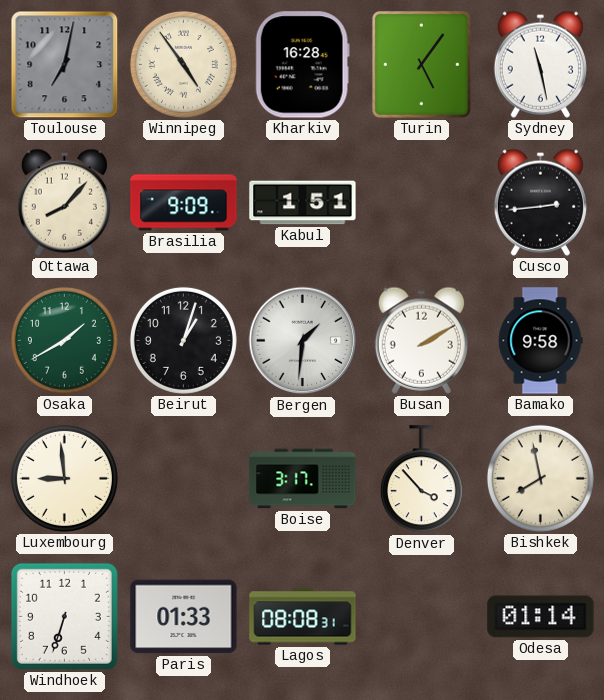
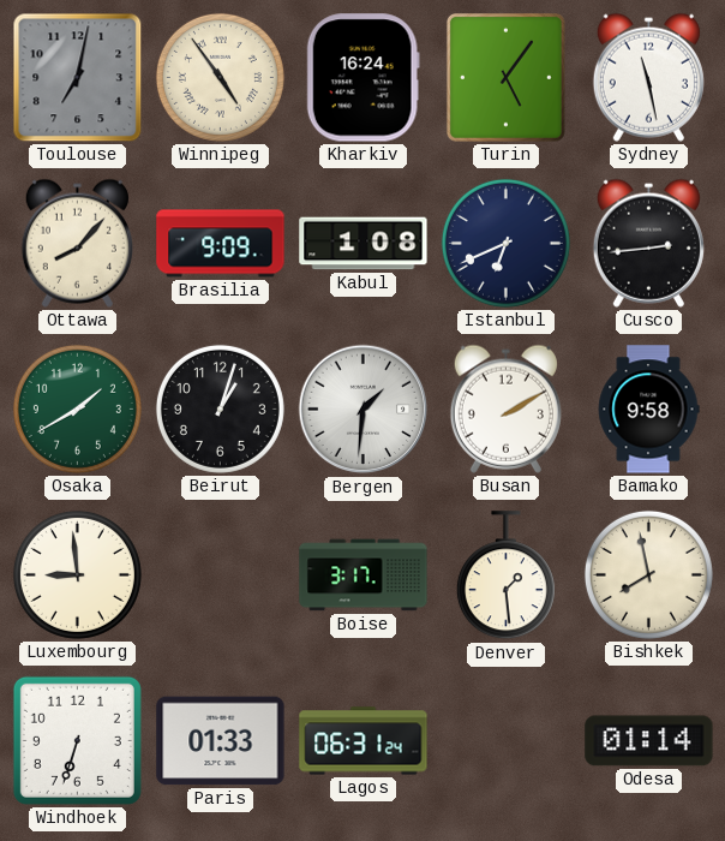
Kharkiv: 16:28 -> 16:24
Kabul: 1:51 -> 1:08
Istanbul: none -> 6:41
Denver: 3:53 -> 1:29
Lagos: 08:08 -> 06:31
